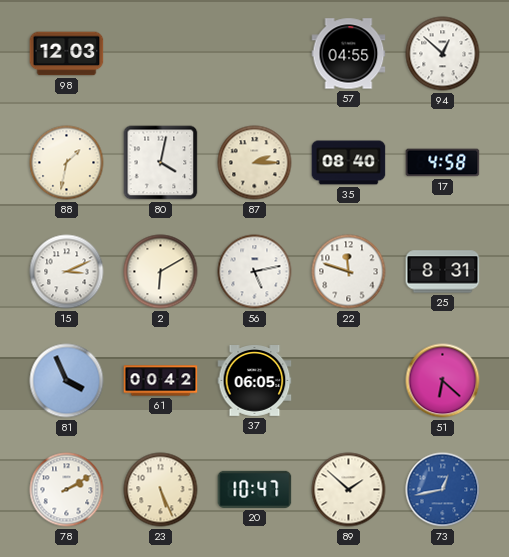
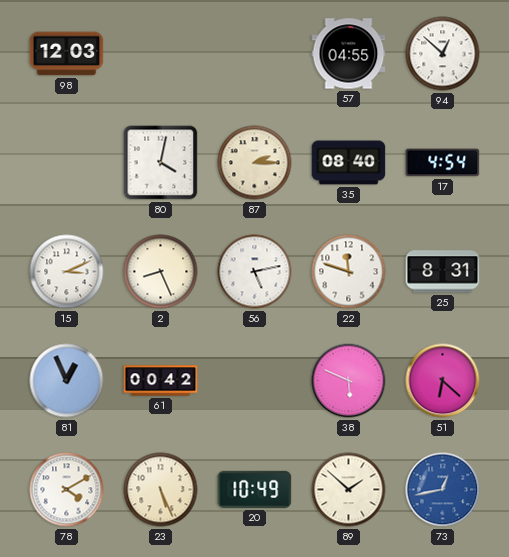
88: 1:32 -> none
17: 4:58 -> 4:54
2: 6:10 -> 8:26
81: 3:56 -> 12:56
37: 06:05 -> none
38: none -> 5:49
78: 2:10 -> 4:10
20: 10:47 -> 10:49
